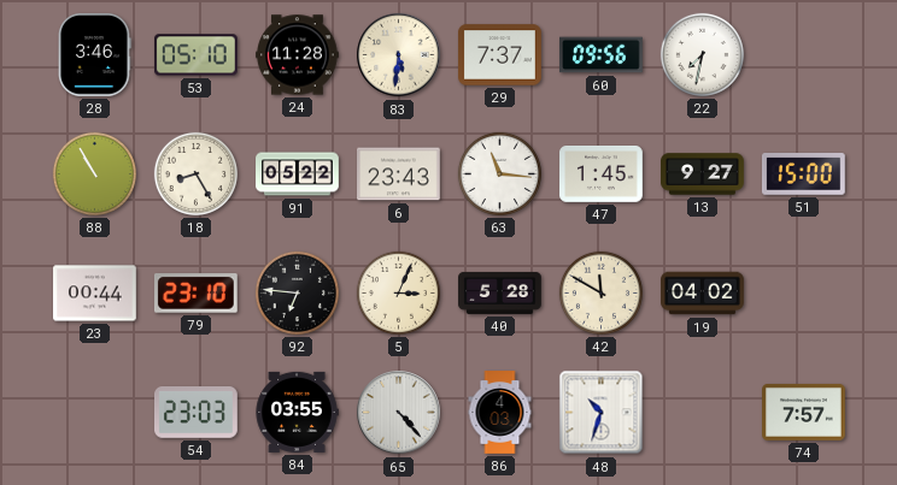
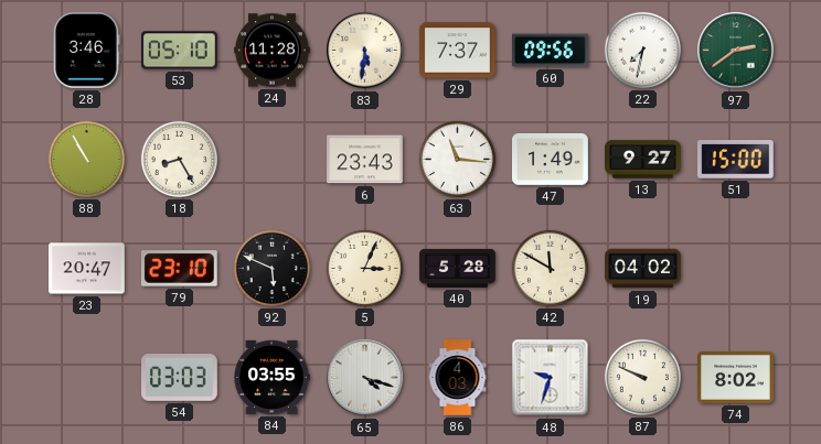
97: none -> 2:39
91: 05:22 -> none
47: 1:45 -> 1:49
23: 00:44 -> 20:47
92: 6:46 -> 5:49
54: 23:03 -> 03:03
65: 4:23 -> 4:18
48: 10:33 -> 9:33
87: none -> 9:49
74: 7:57 -> 8:02
